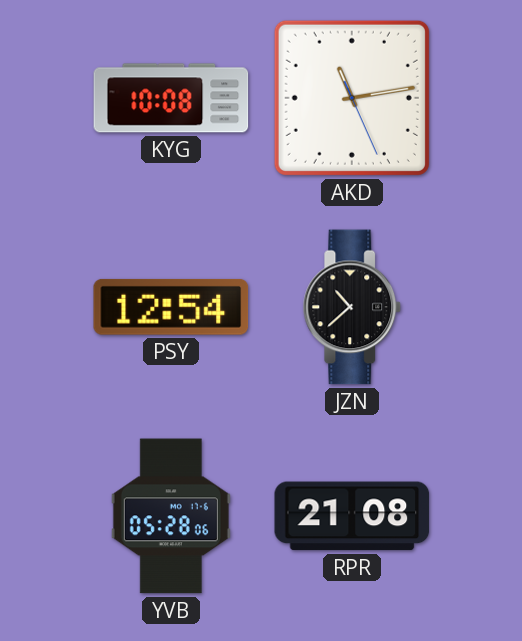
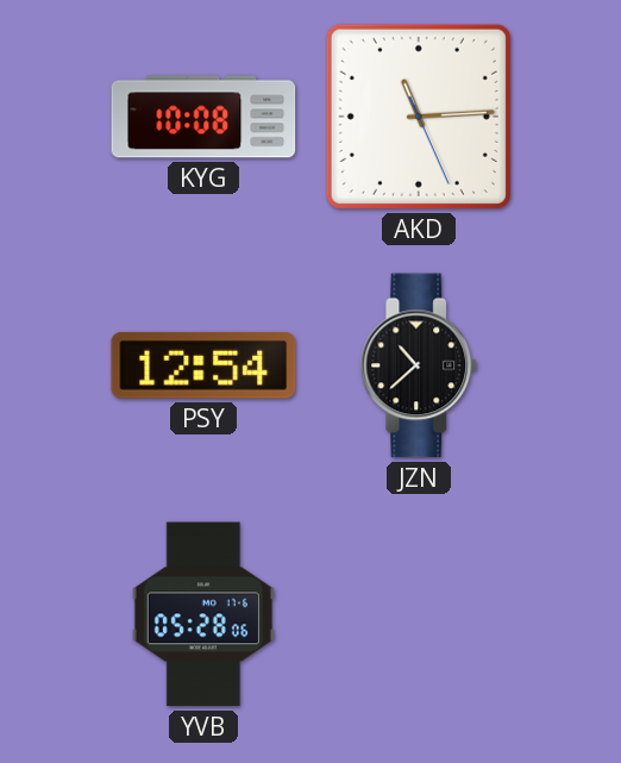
AKD: 11:13 -> 11:14
RPR: 21:08 -> none
